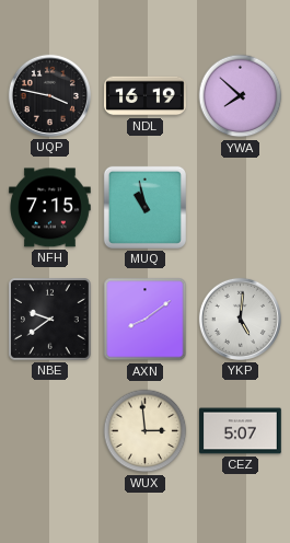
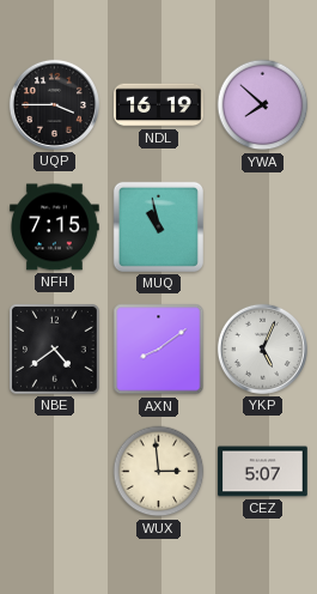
UQP: 3:47 -> 3:45
NBE: 9:39 -> 4:39
YKP: 5:01 -> 5:04
